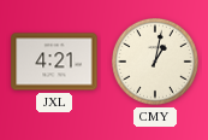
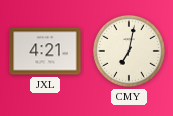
CMY: 1:02 -> 7:02
